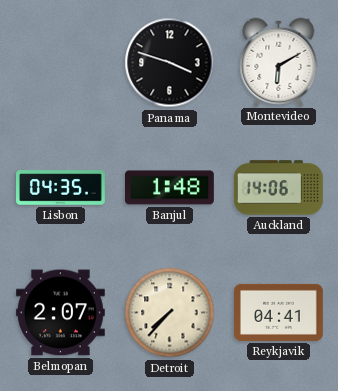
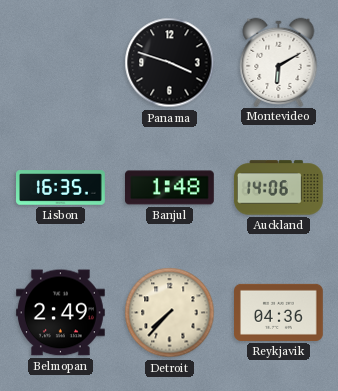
Lisbon: 04:35 -> 16:35
Belmopan: 2:07 -> 2:49
Reykjavik: 04:41 -> 04:36
